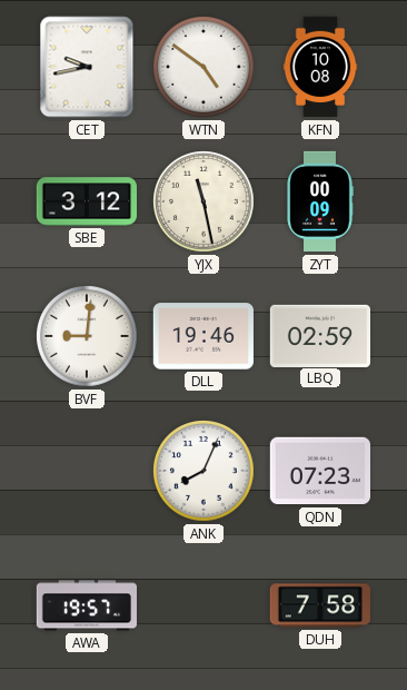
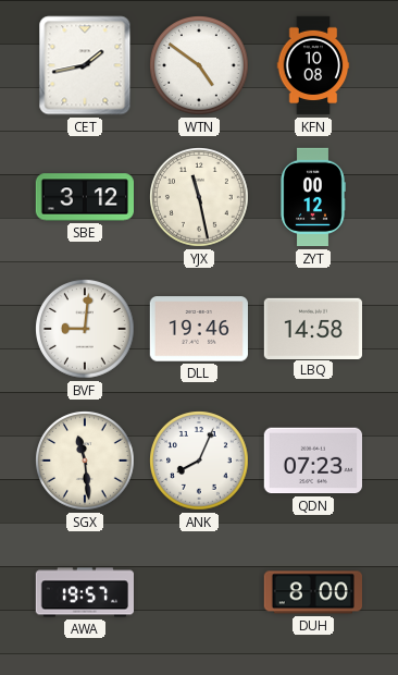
CET: 9:43 -> 1:43
ZYT: 00:09 -> 00:12
LBQ: 02:59 -> 14:58
SGX: none -> 11:29
DUH: 7:58 -> 8:00
